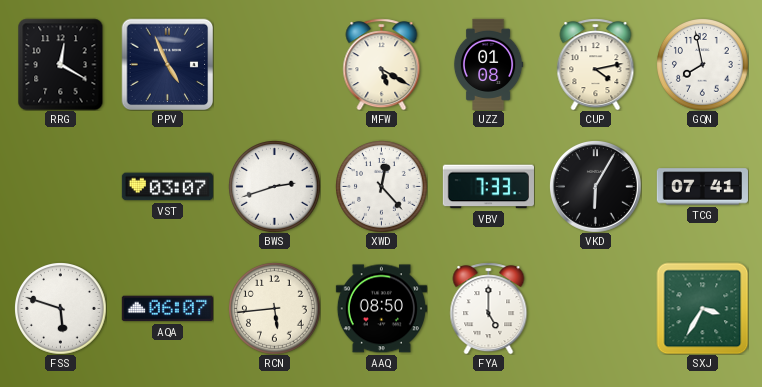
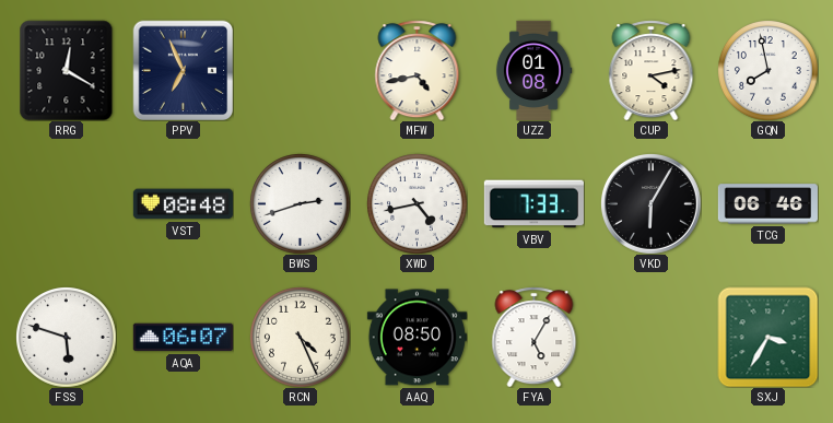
PPV: 4:56 -> 6:56
MFW: 5:20 -> 4:43
VST: 03:07 -> 08:48
XWD: 12:23 -> 4:43
TCG: 07:41 -> 06:46
RCN: 5:44 -> 4:26
FYA: 5:00 -> 5:05
